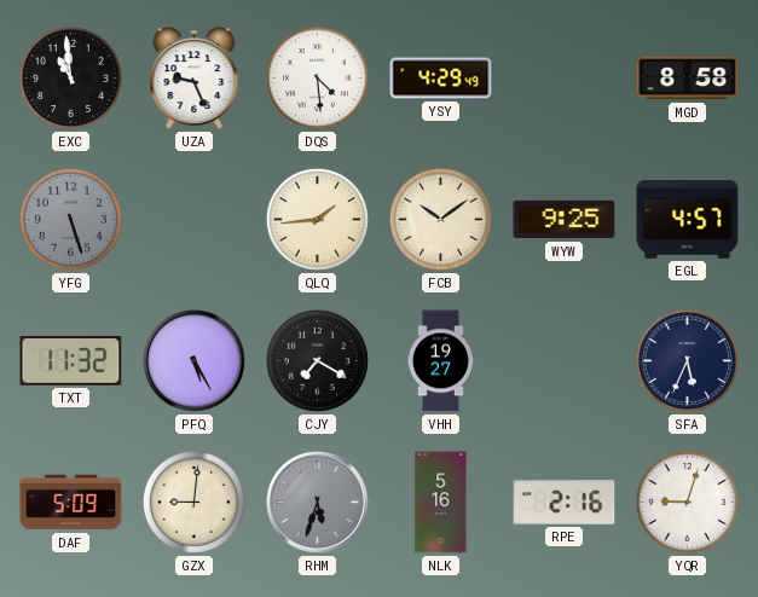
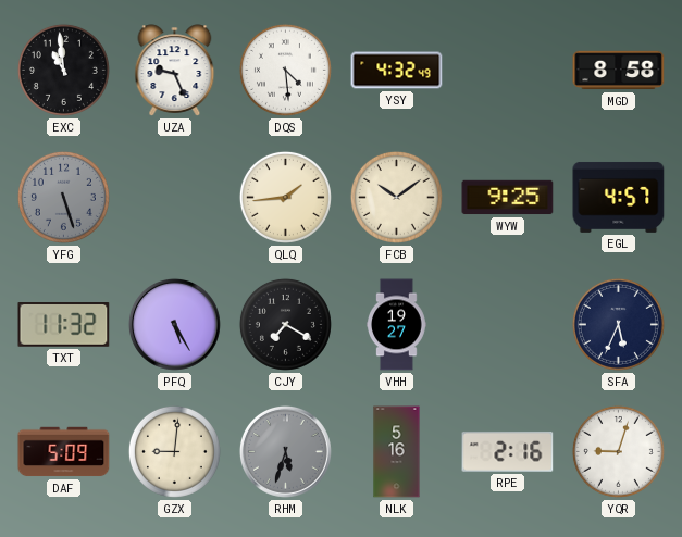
YSY: 4:29 -> 4:32
